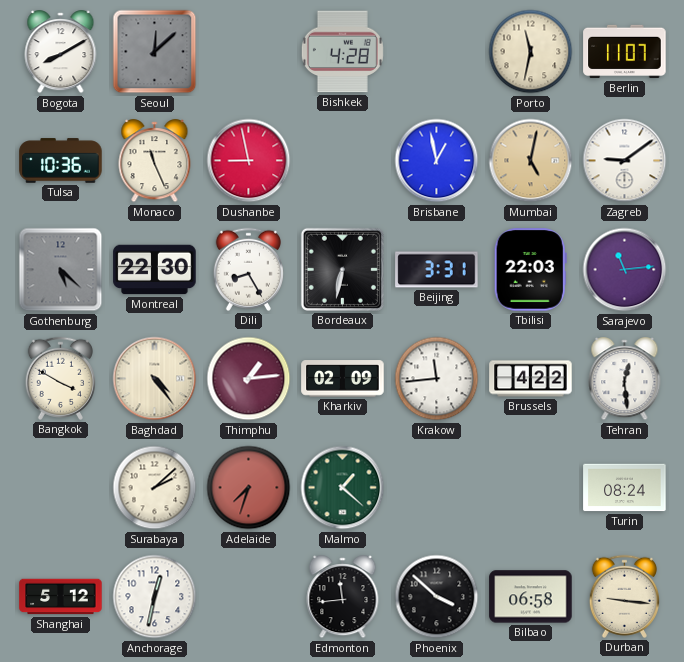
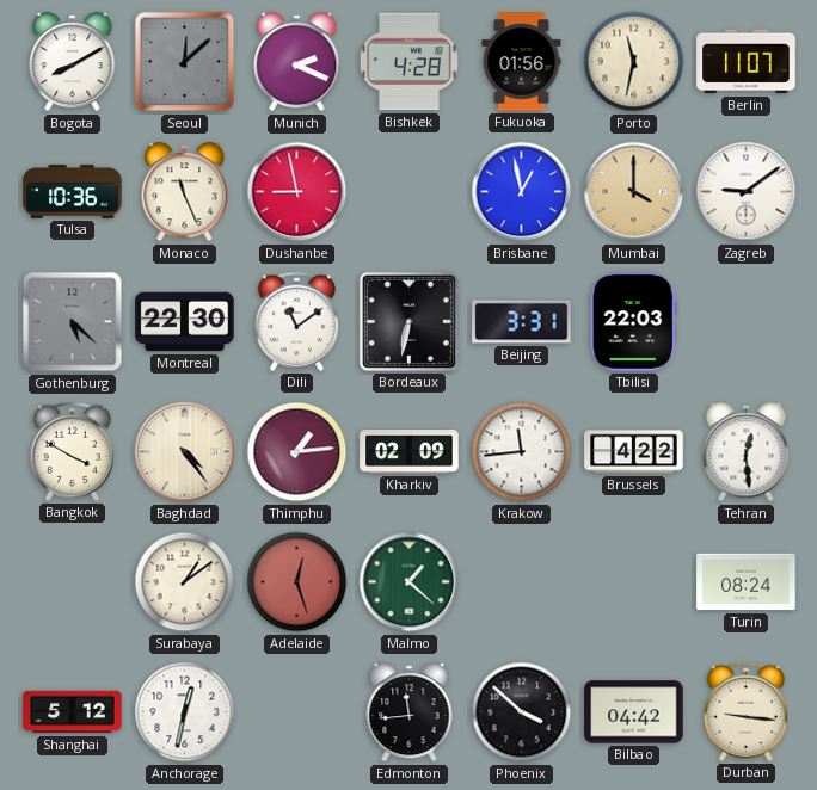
Munich: none -> 2:19
Fukuoka: none -> 01:56
Mumbai: 5:02 -> 4:00
Dili: 8:25 -> 11:09
Sarajevo: 11:14 -> none
Surabaya: 2:08 -> 1:09
Adelaide: 7:33 -> 12:27
Bilbao: 06:58 -> 04:42
